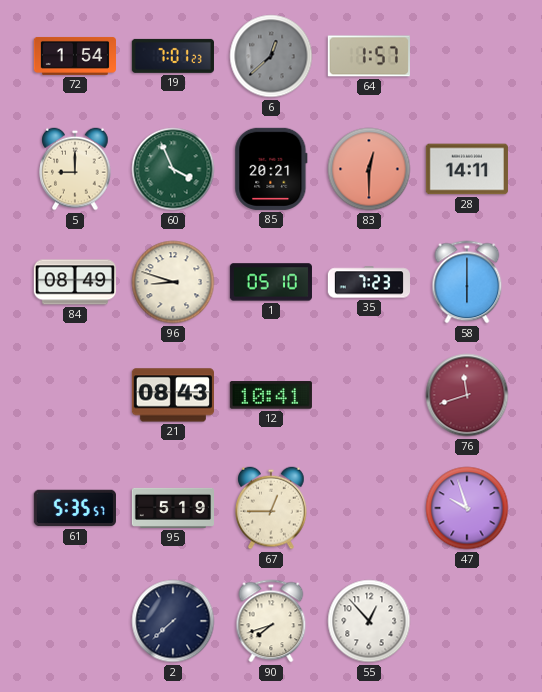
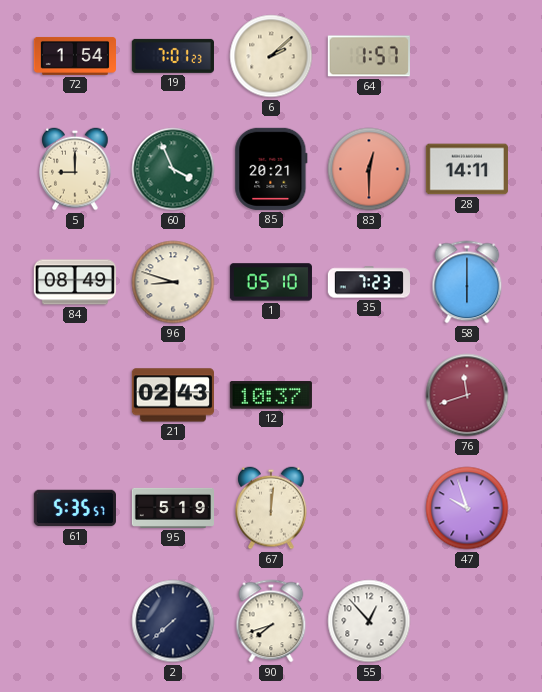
6: 12:38 -> 2:08
6 dial: grey -> cream
21: 08:43 -> 02:43
12: 10:41 -> 10:37
67: 12:45 -> 12:01
